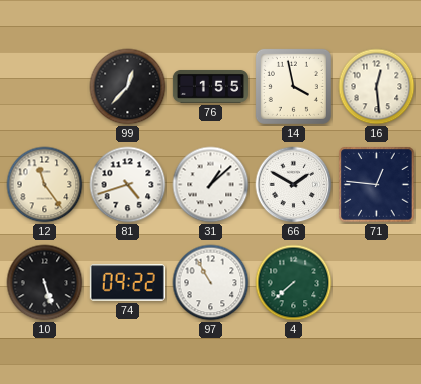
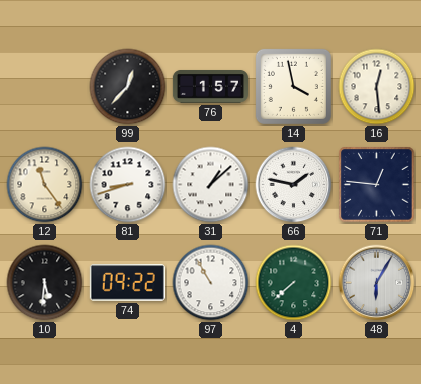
76: 1:55 -> 1:57
81: 4:42 -> 8:42
66: 1:50 -> 1:47
10: 5:27 -> 5:31
48: none -> 6:05
